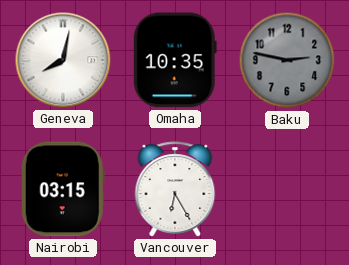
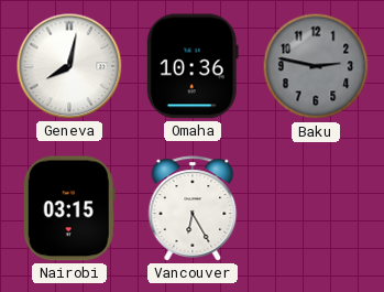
Omaha: 10:35 -> 10:36
